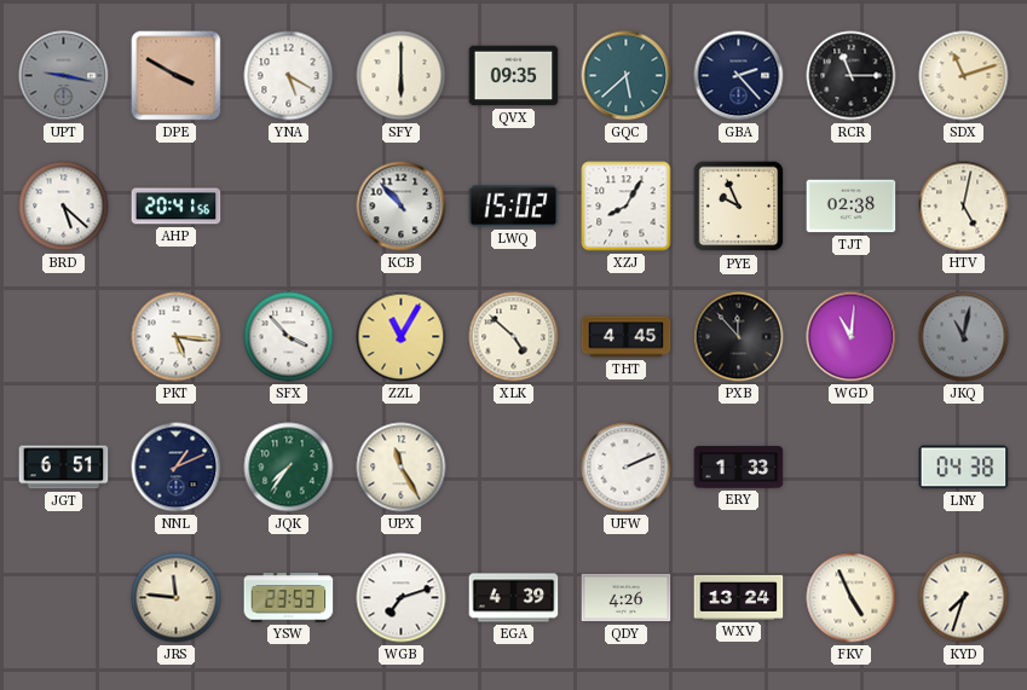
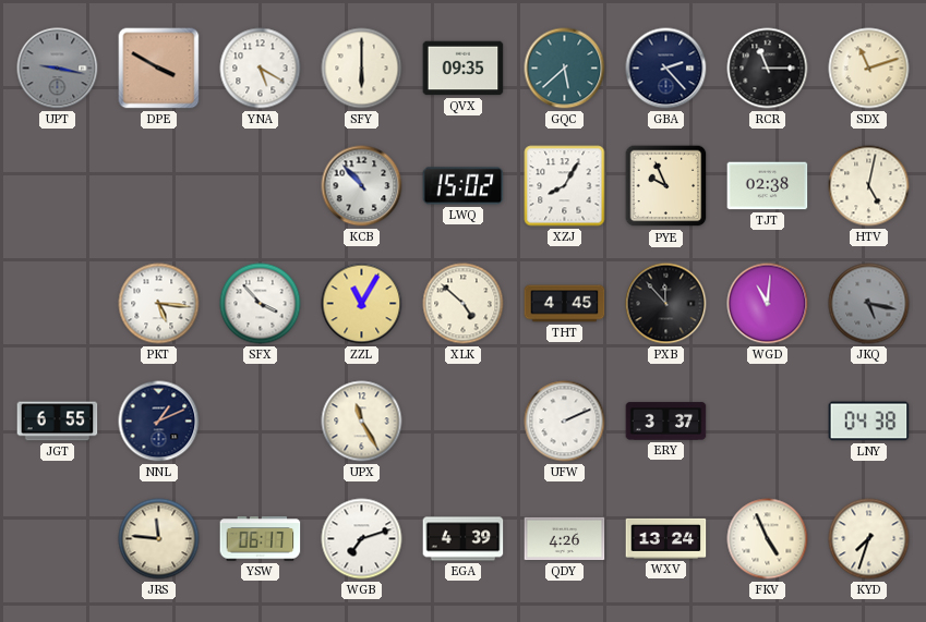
BRD: 5:22 -> none
AHP: 20:41 -> none
JKQ: 11:02 -> 5:17
JGT: 6:51 -> 6:55
JQK: 7:36 -> none
ERY: 1:33 -> 3:37
YSW: 23:53 -> 06:17
